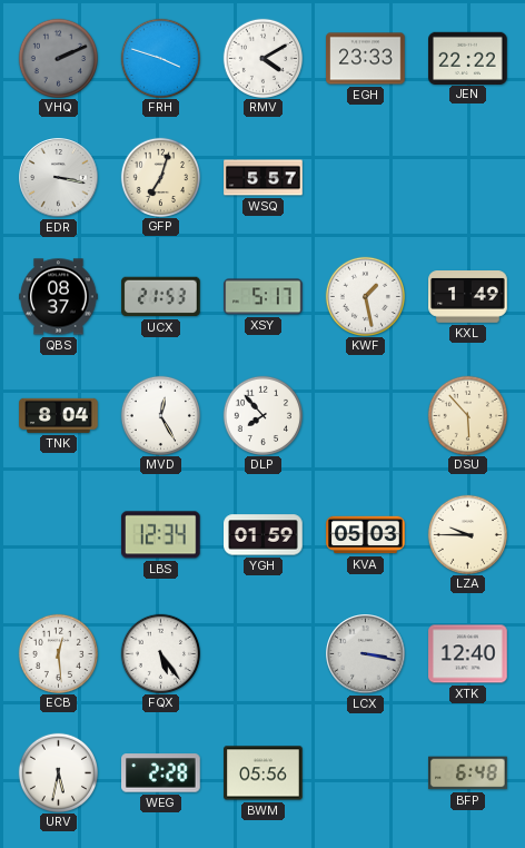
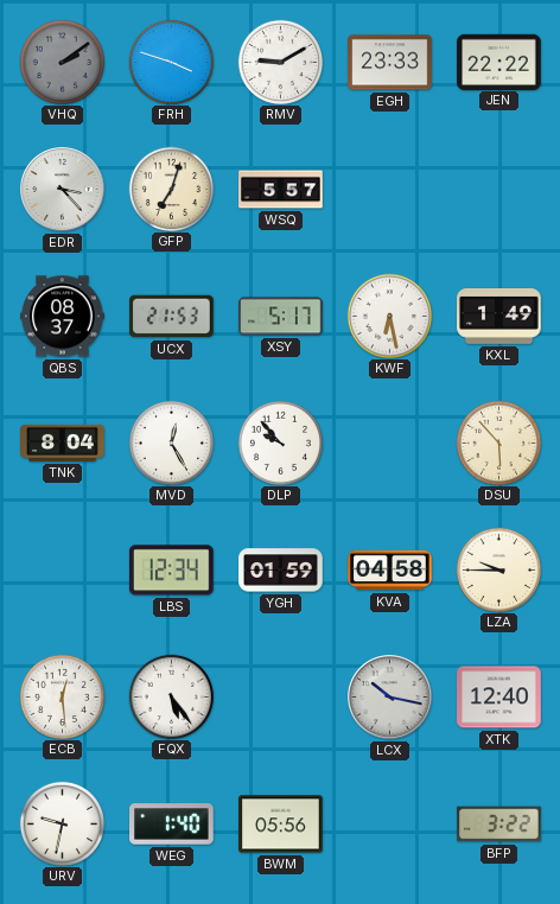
VHQ: 2:11 -> 2:09
RMV: 4:10 -> 9:10
EDR: 3:17 -> 3:23
KWF: 1:28 -> 6:28
DLP: 7:53 -> 9:53
KVA: 05:03 -> 04:58
LCX: 3:17 -> 10:17
URV: 5:32 -> 9:32
WEG: 2:28 -> 1:40
BFP: 6:48 -> 3:22
